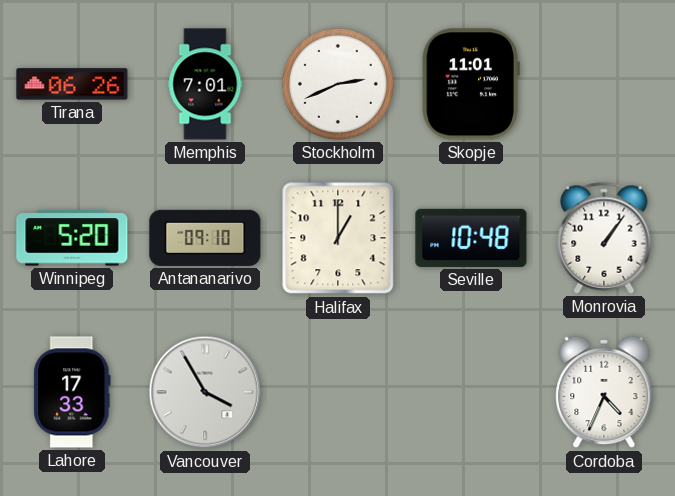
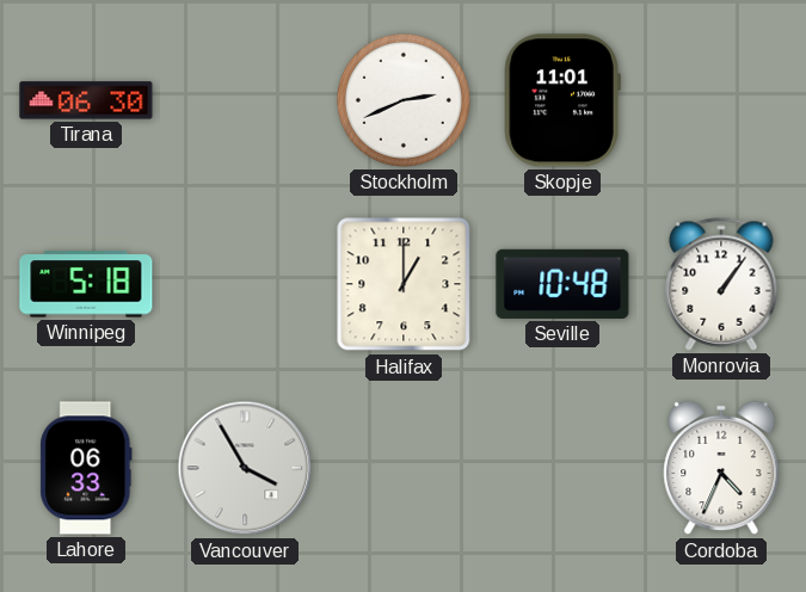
Tirana: 06:26 -> 06:30
Memphis: 7:01 -> none
Winnipeg: 5:20 -> 5:18
Antananarivo: 09:10 -> none
Lahore: 17:33 -> 06:33
